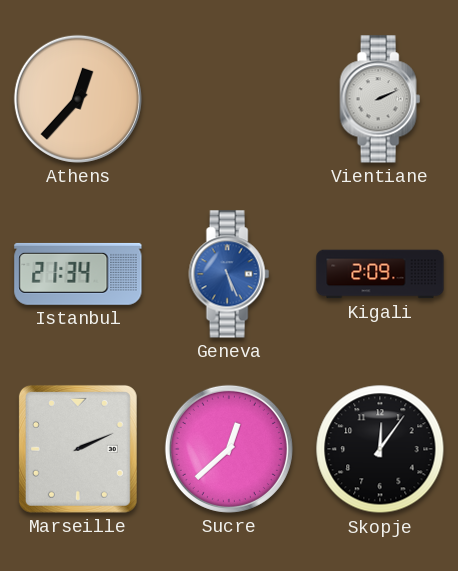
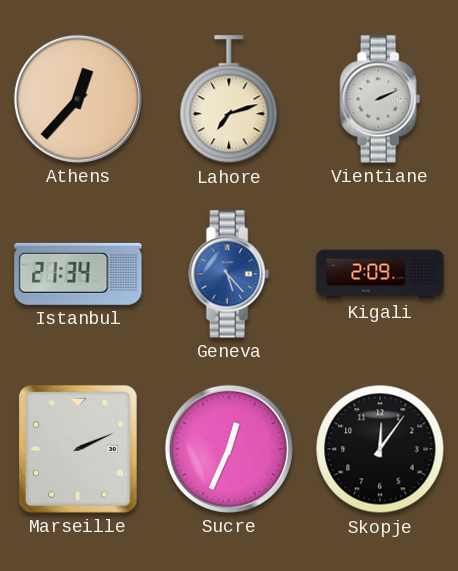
Lahore: none -> 7:12
Geneva: 5:26 -> 5:23
Sucre: 12:38 -> 12:34
